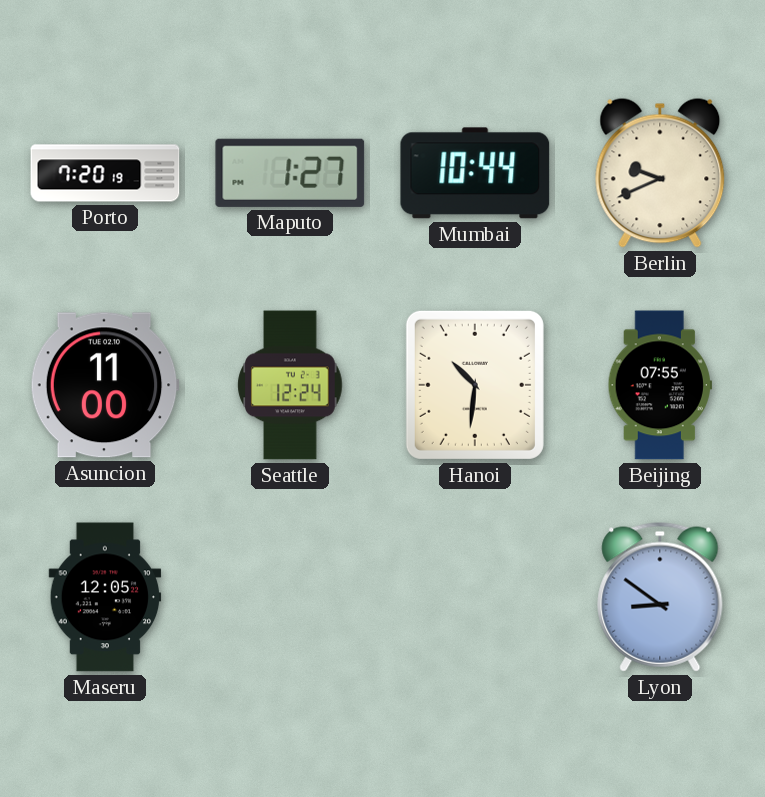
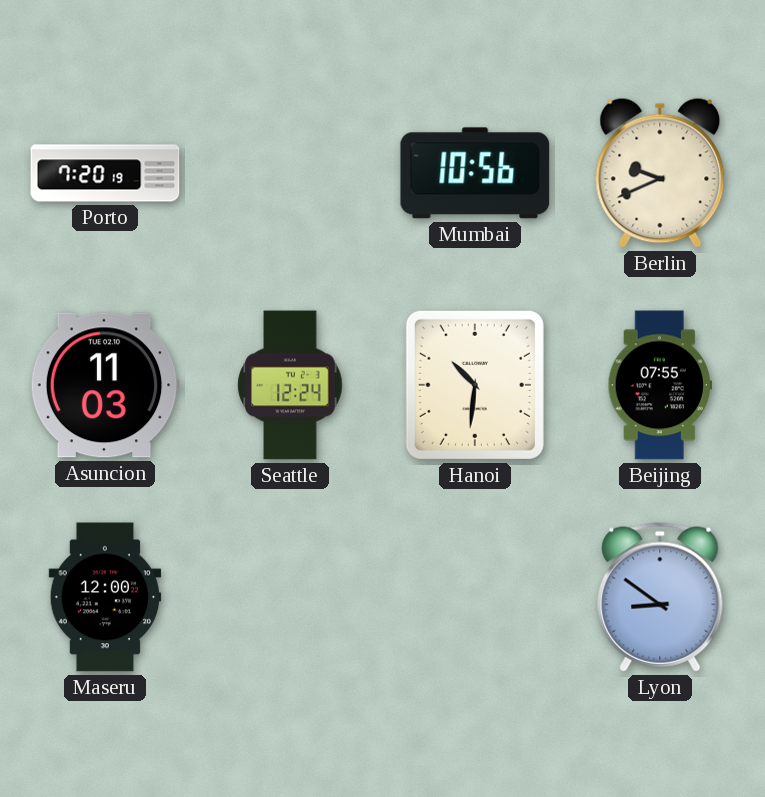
Maputo: 1:27 -> none
Mumbai: 10:44 -> 10:56
Asuncion: 11:00 -> 11:03
Maseru: 12:05 -> 12:00
